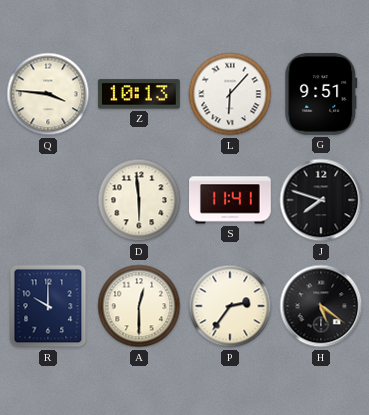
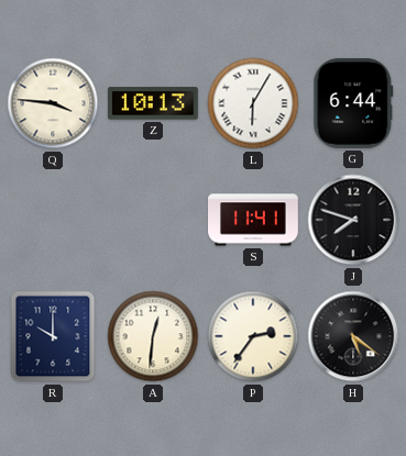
L: 6:07 -> 6:05
G: 9:51 -> 6:44
D: 5:59 -> none
A: 12:30 -> 12:31
